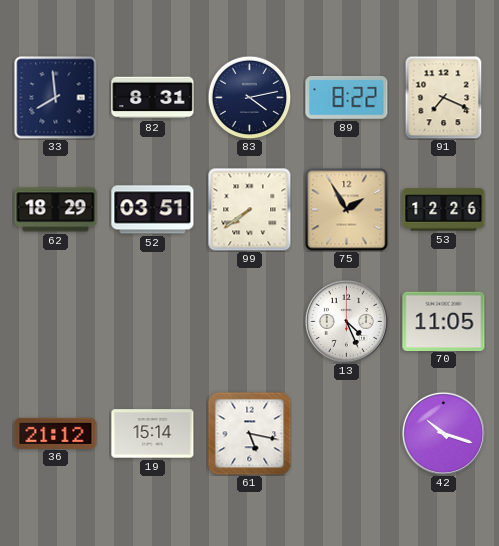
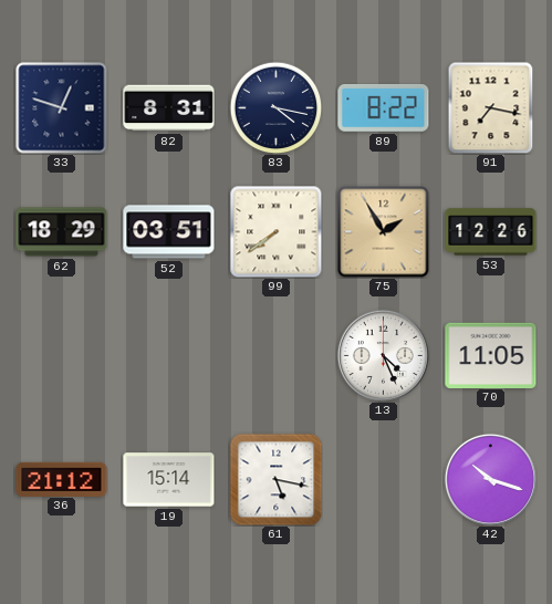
33: 7:59 -> 12:48
83: 4:13 -> 4:17
91: 7:19 -> 7:17
